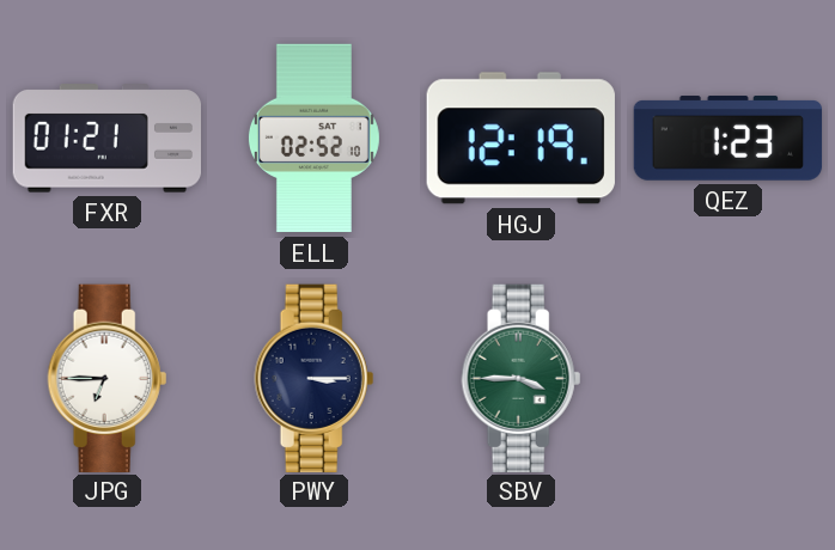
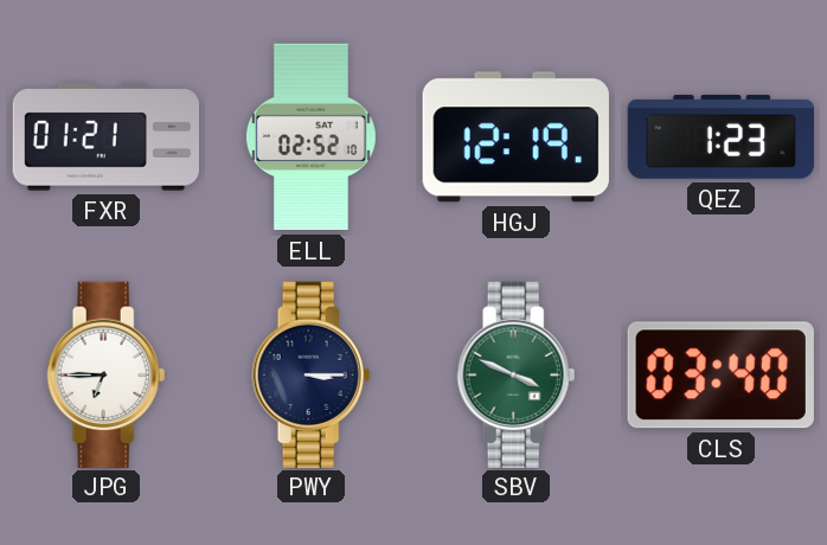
SBV: 3:45 -> 3:49
CLS: none -> 03:40
